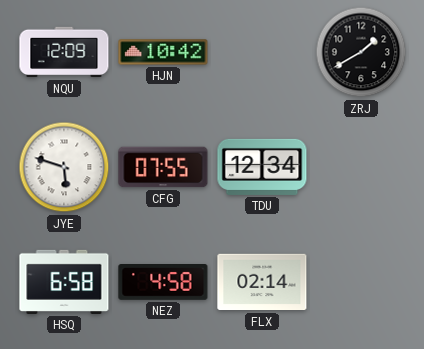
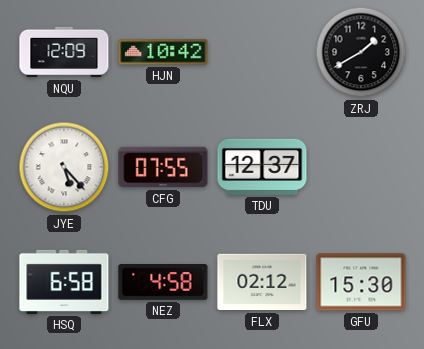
JYE: 5:48 -> 5:23
TDU: 12:34 -> 12:37
FLX: 02:14 -> 02:12
GFU: none -> 15:30
